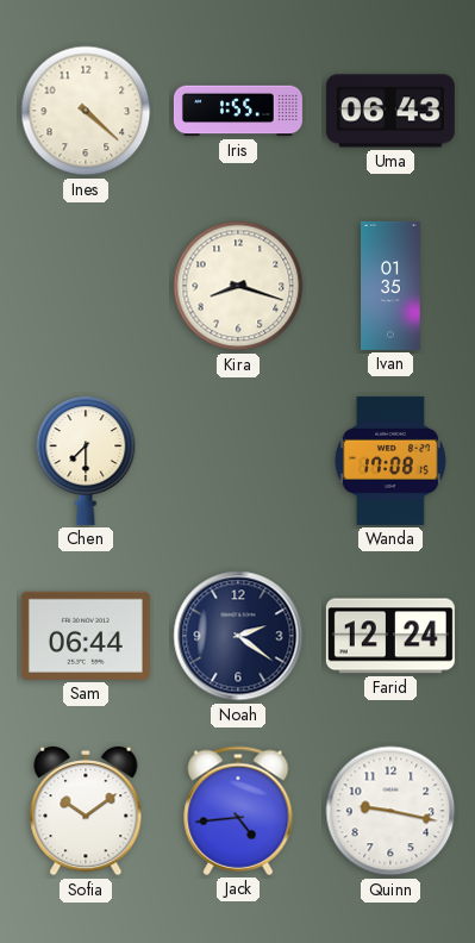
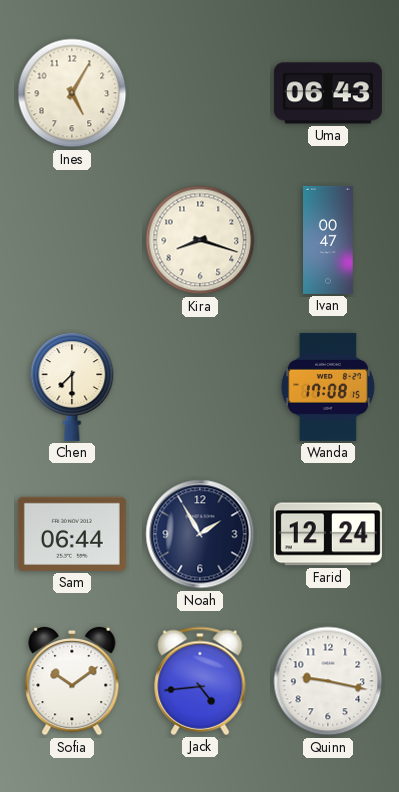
Ines: 4:22 -> 5:05
Iris: 1:55 -> none
Ivan: 01:35 -> 00:47
Noah: 2:21 -> 1:55
